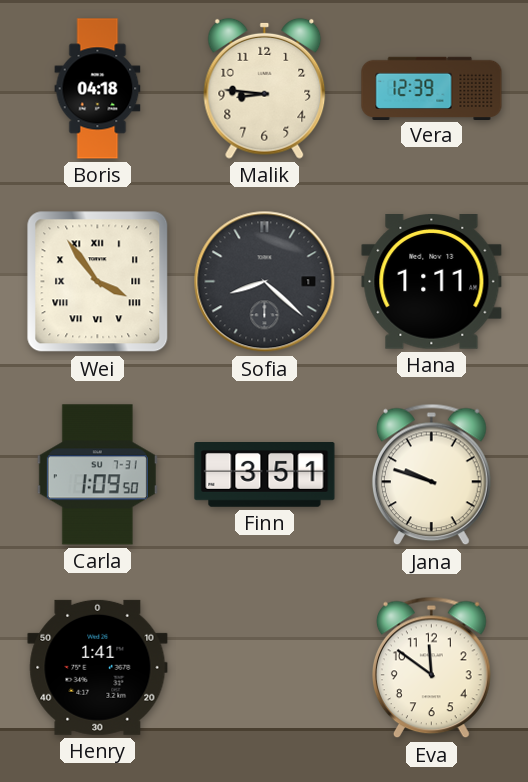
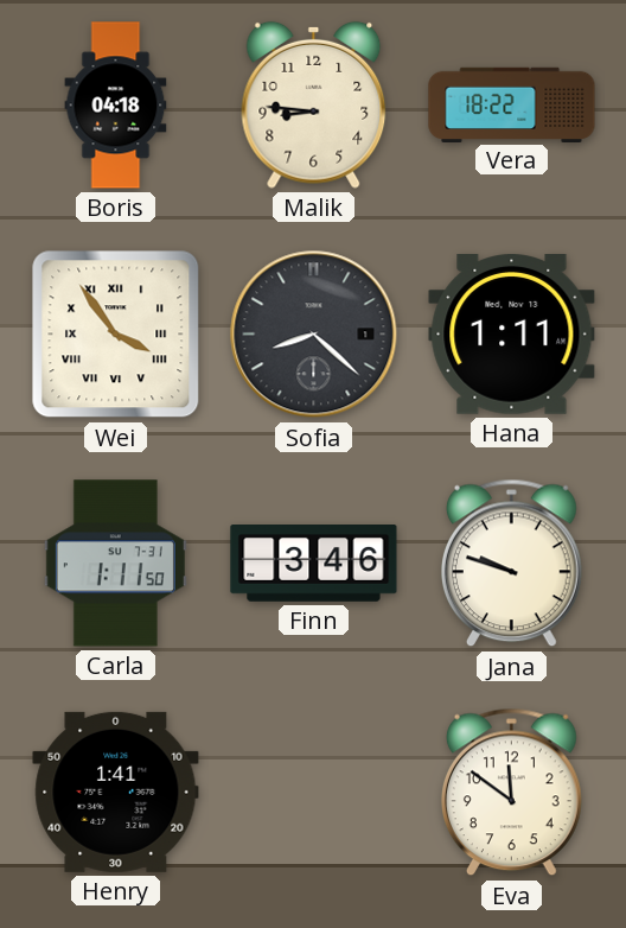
Vera: 12:39 -> 18:22
Carla: 1:09 -> 1:11
Finn: 3:51 -> 3:46
